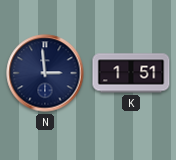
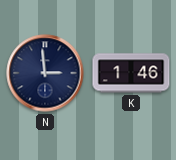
K: 1:51 -> 1:46
